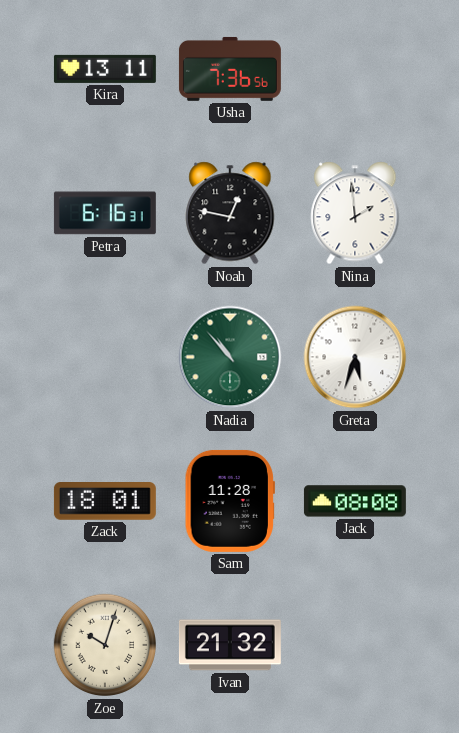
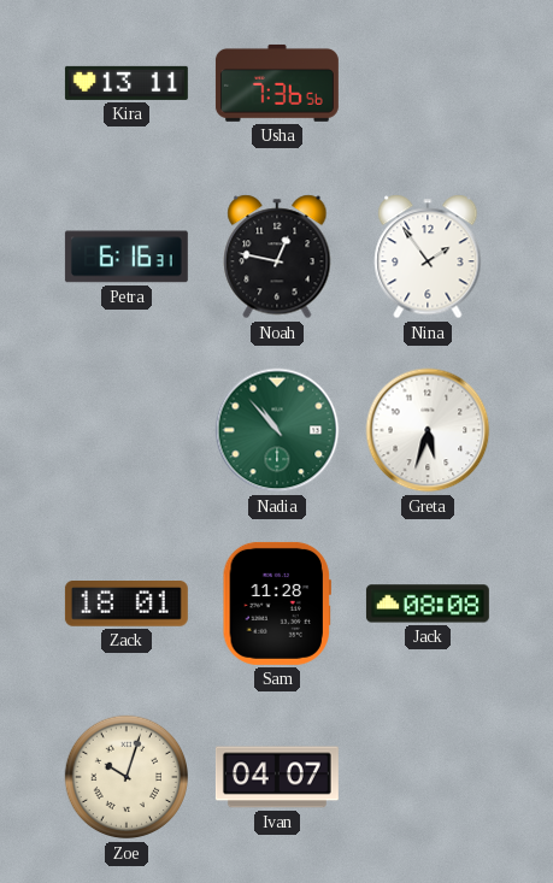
Nina: 1:59 -> 1:54
Ivan: 21:32 -> 04:07
